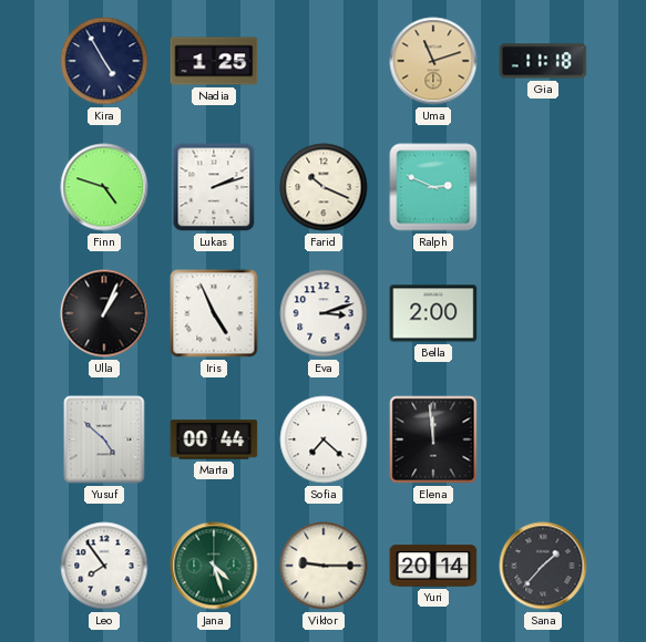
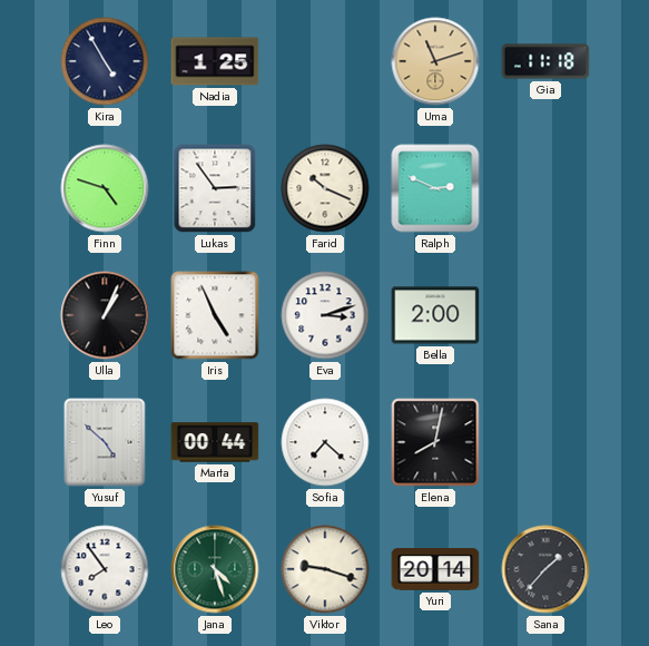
Lukas: 2:12 -> 2:54
Elena: 11:59 -> 8:02
Viktor: 9:15 -> 9:18
